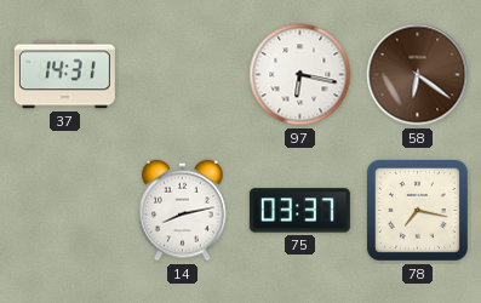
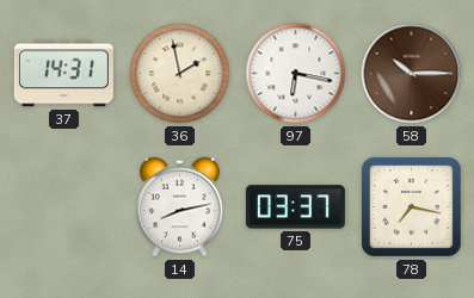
36: none -> 1:58
58: 6:21 -> 10:15
